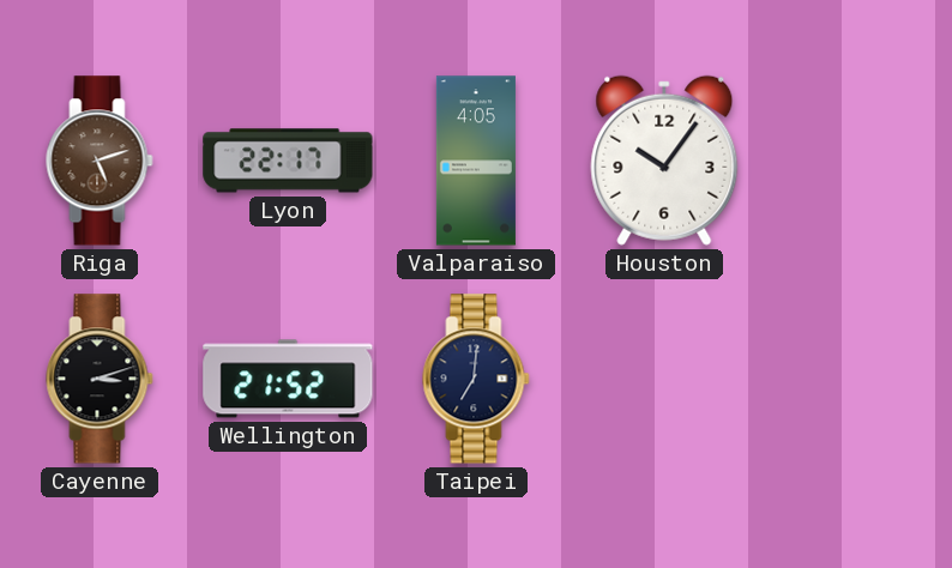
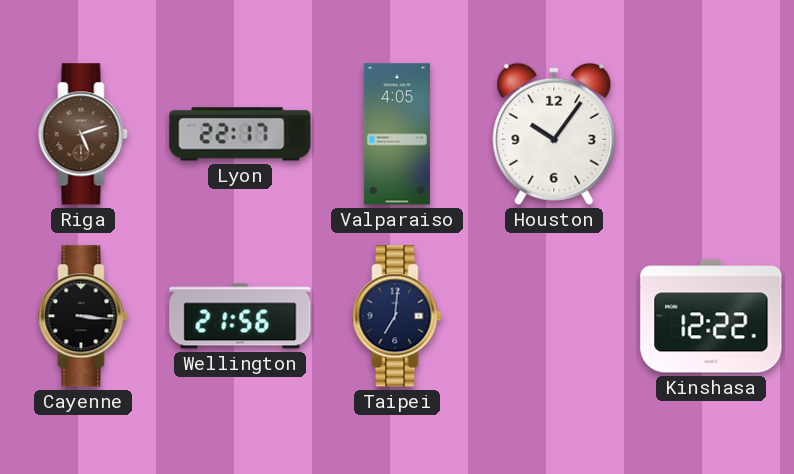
Cayenne: 3:12 -> 3:16
Wellington: 21:52 -> 21:56
Kinshasa: none -> 12:22
